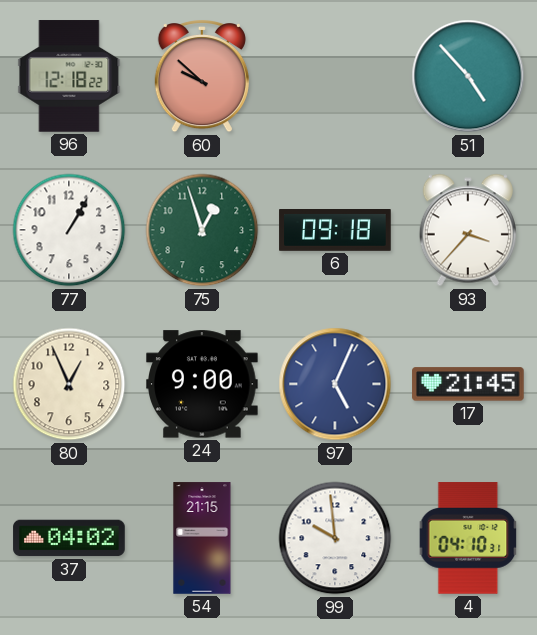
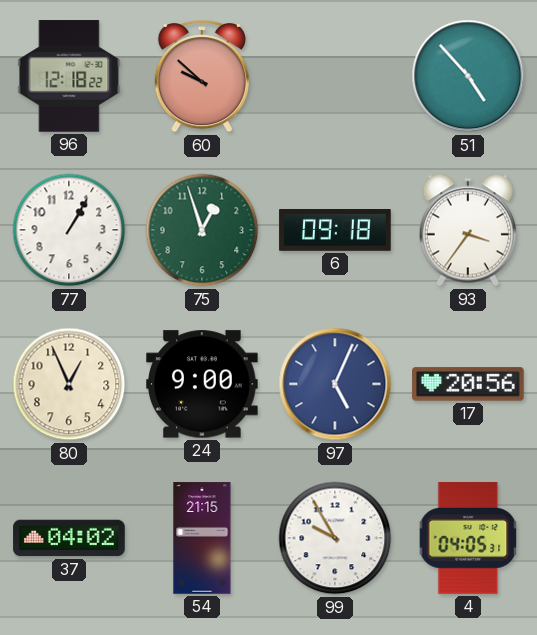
93: 3:37 -> 3:36
17: 21:45 -> 20:56
99: 9:59 -> 9:55
4: 04:10 -> 04:05
